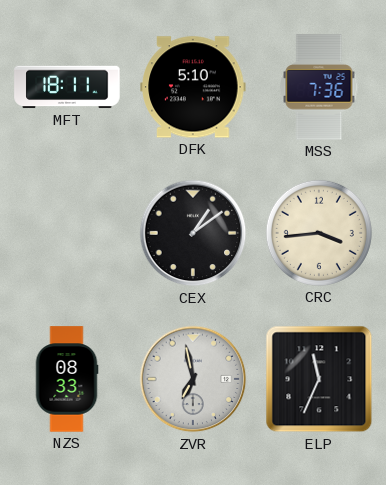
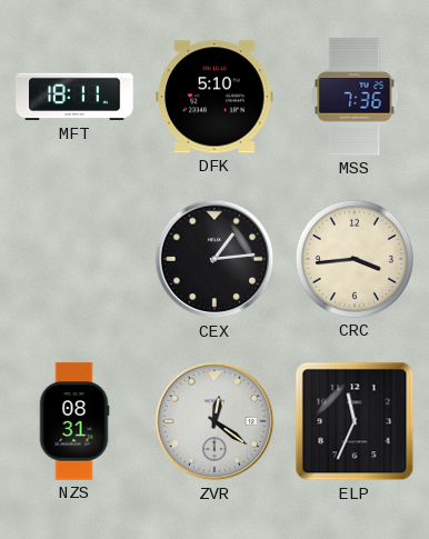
CEX: 1:09 -> 1:14
NZS: 08:33 -> 08:31
ZVR: 6:58 -> 12:21
